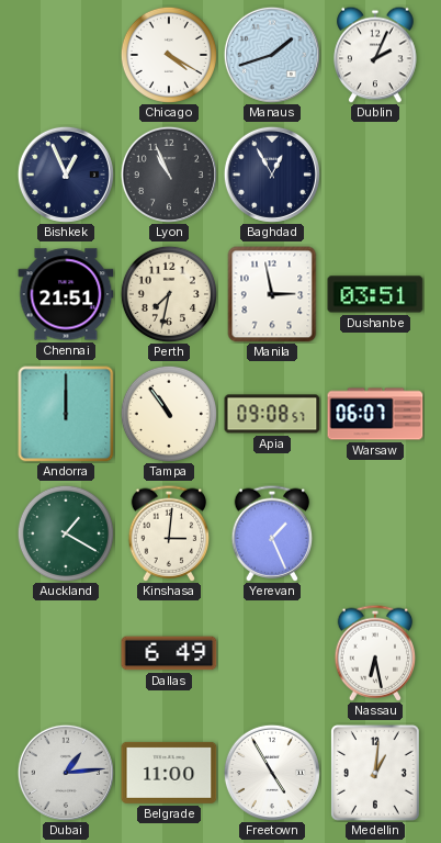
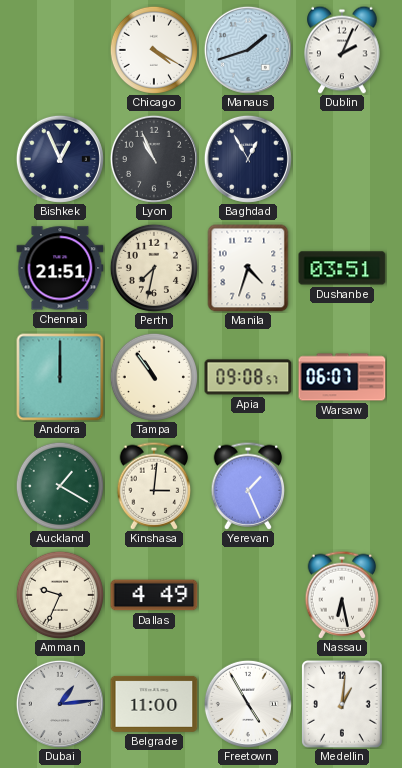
Manila: 2:58 -> 4:33
Amman: none -> 9:34
Dallas: 6:49 -> 4:49
